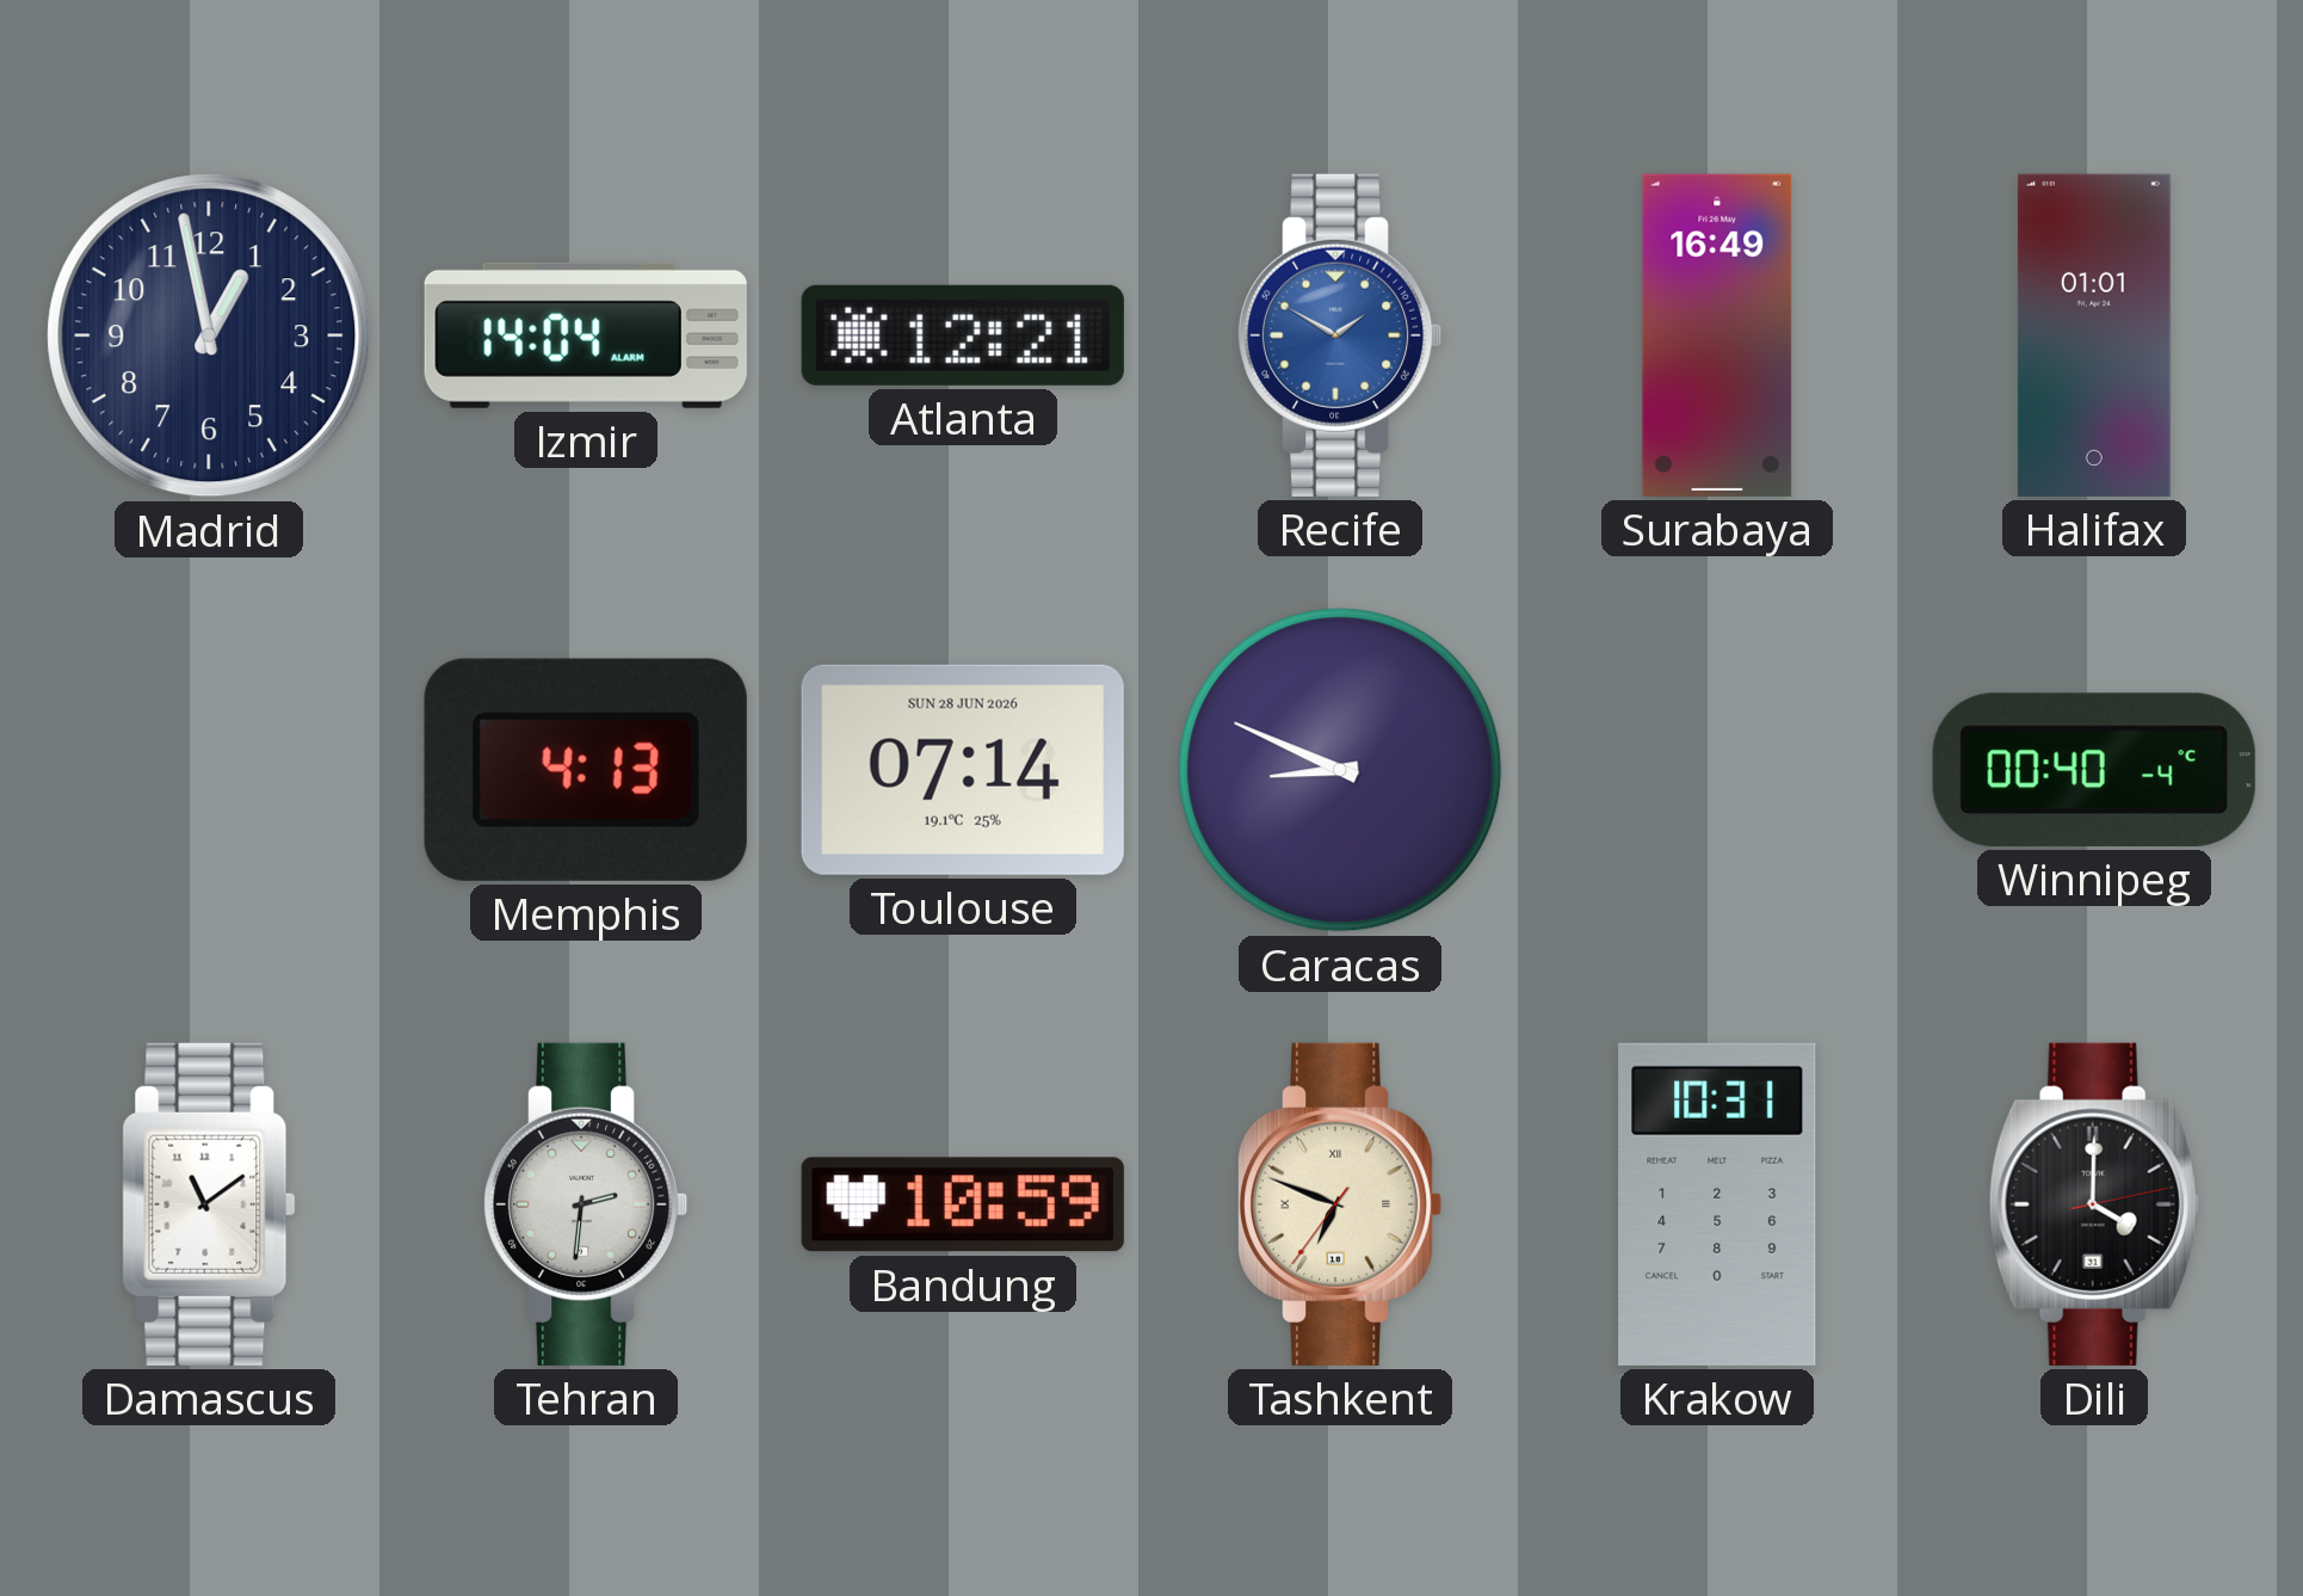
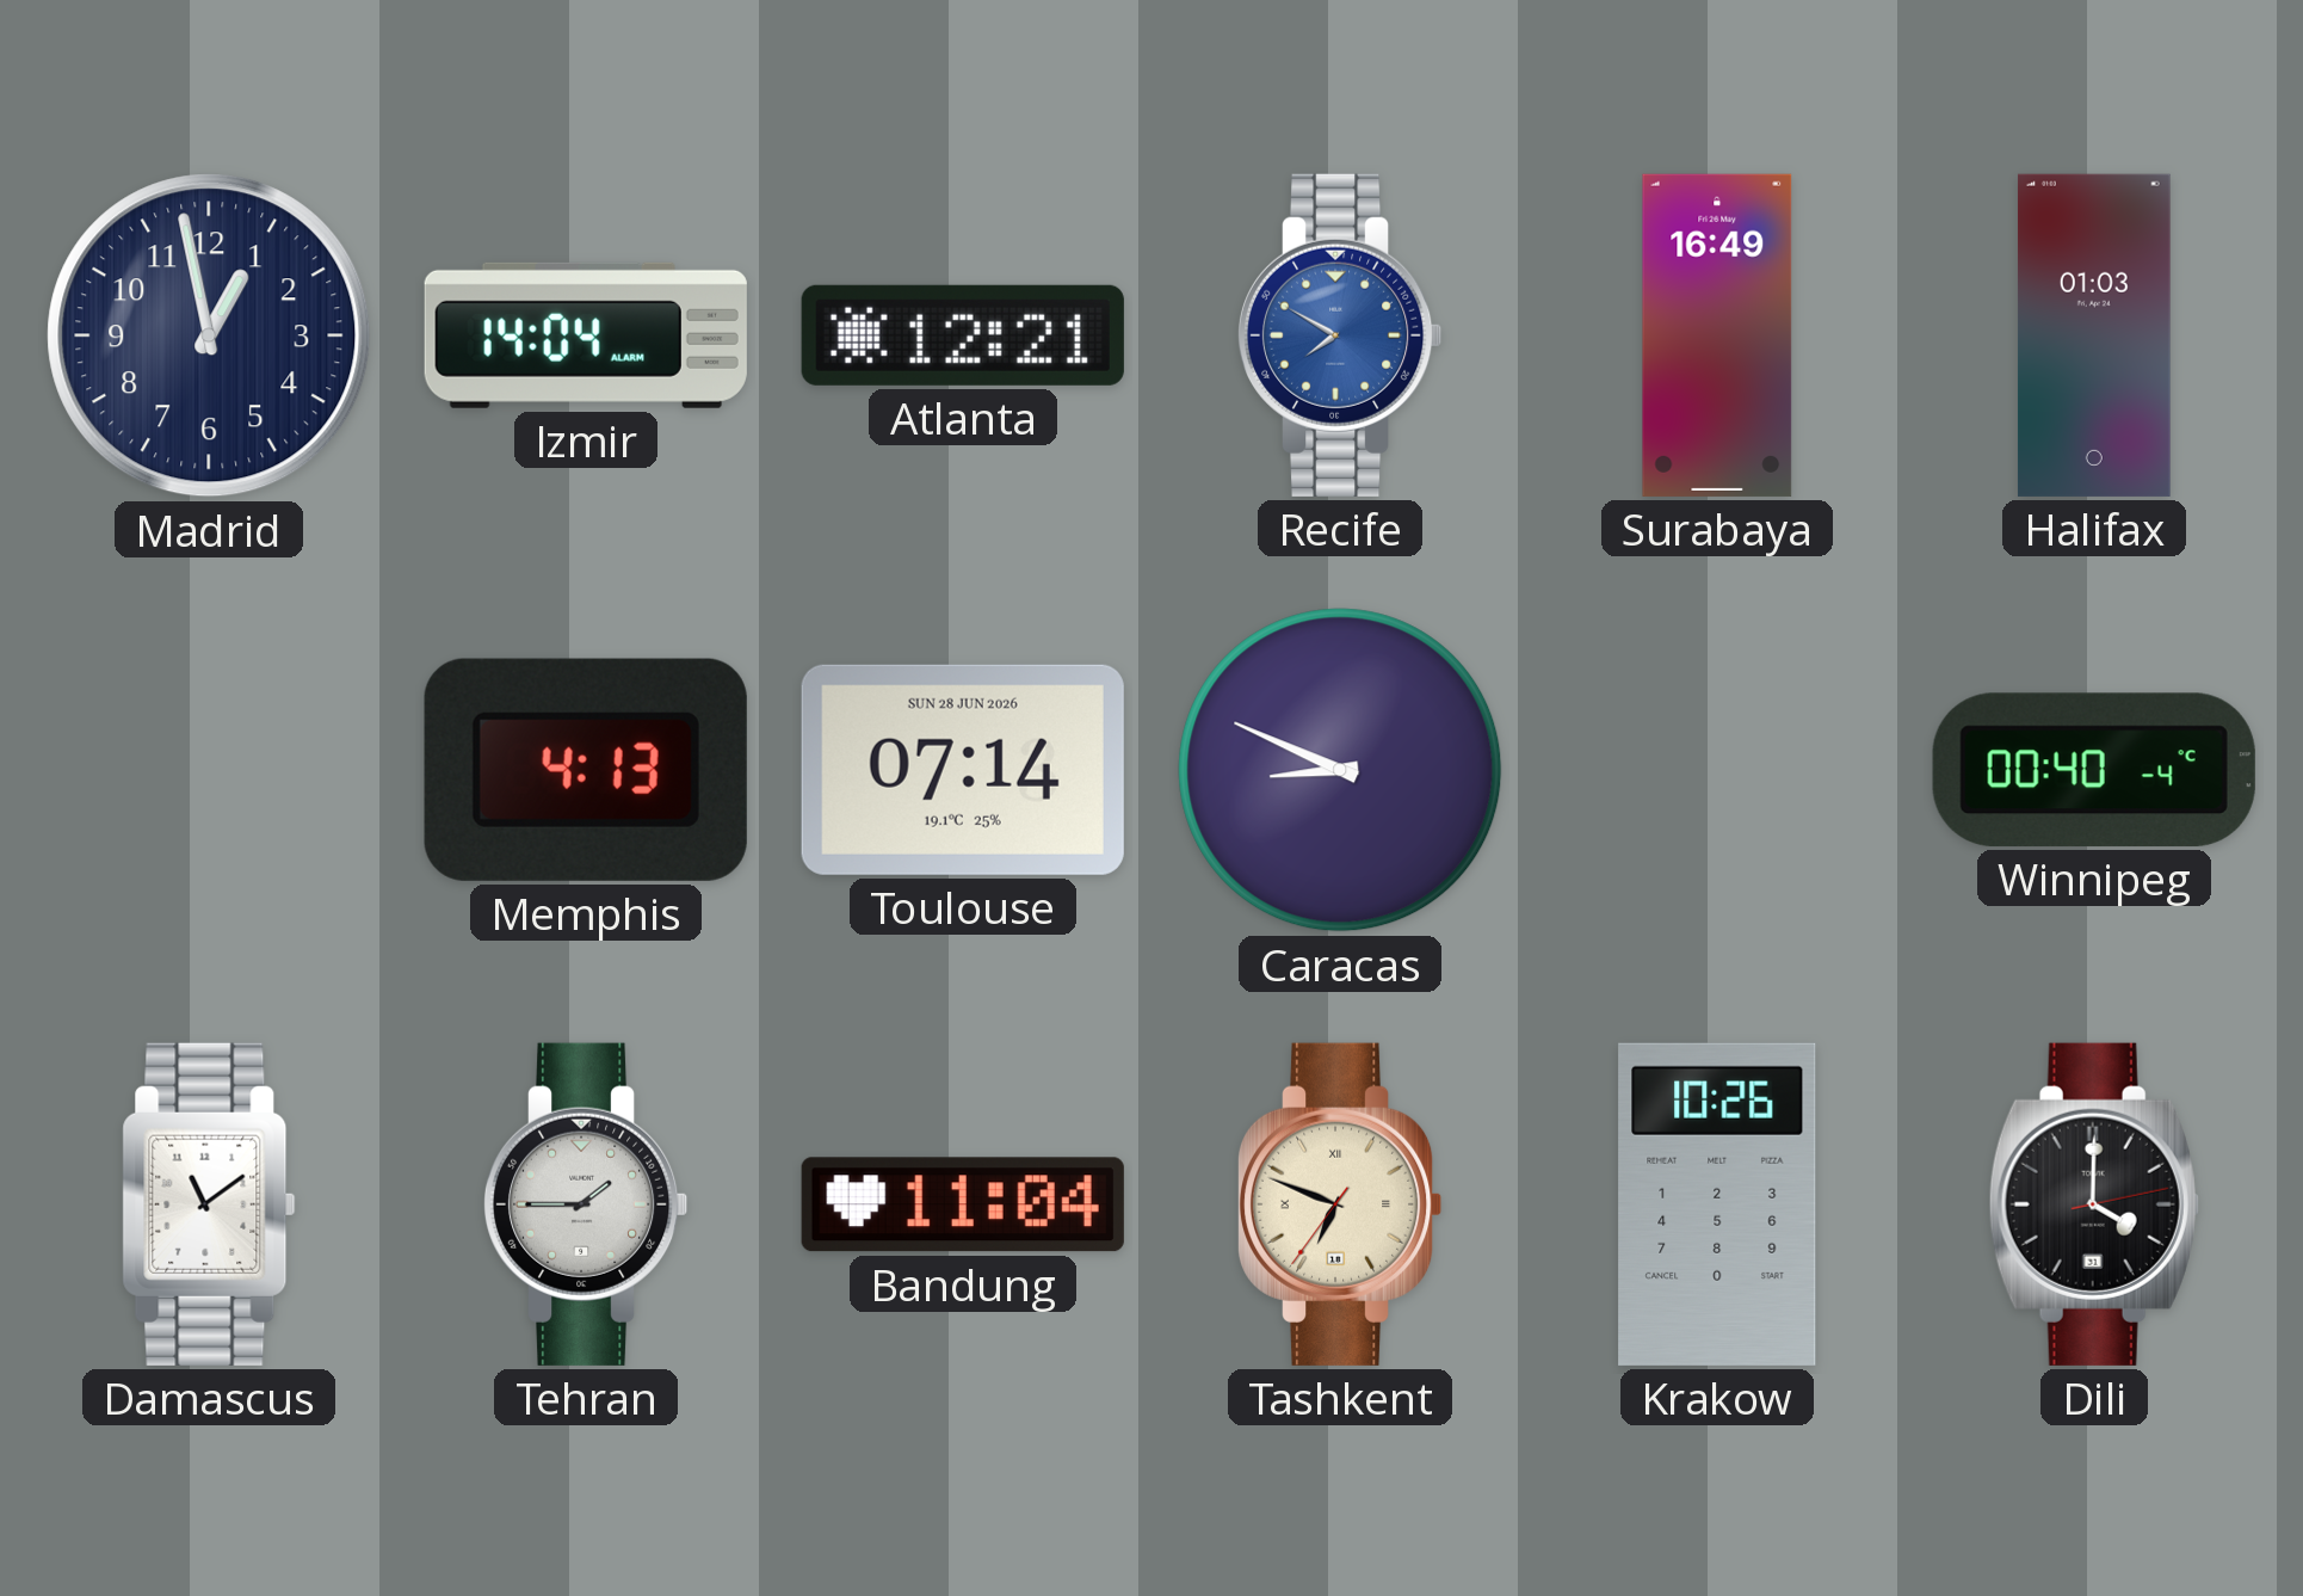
Recife: 1:50 -> 7:50
Halifax: 01:01 -> 01:03
Tehran: 2:31 -> 1:45
Bandung: 10:59 -> 11:04
Krakow: 10:31 -> 10:26
